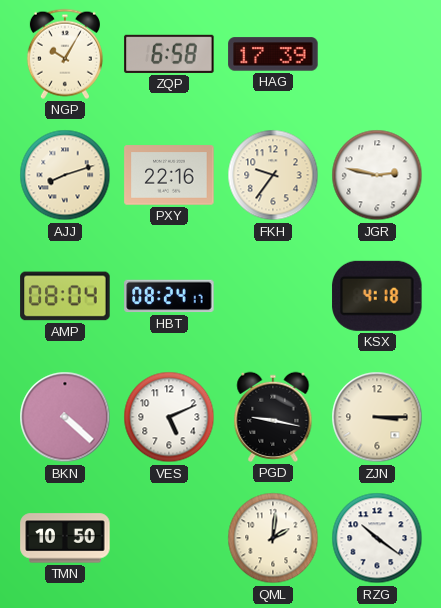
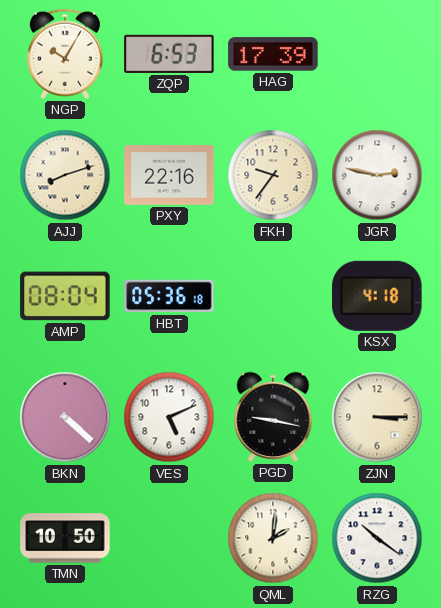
ZQP: 6:58 -> 6:53
HBT: 08:24 -> 05:36
